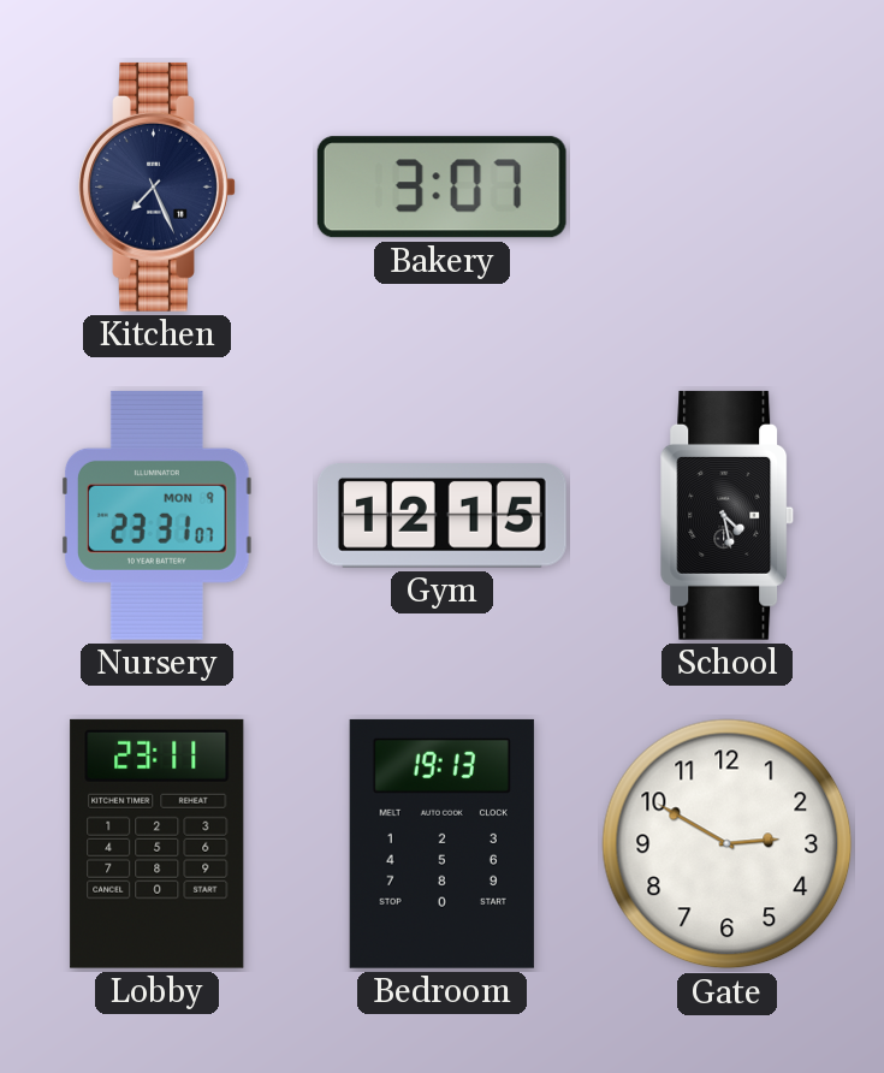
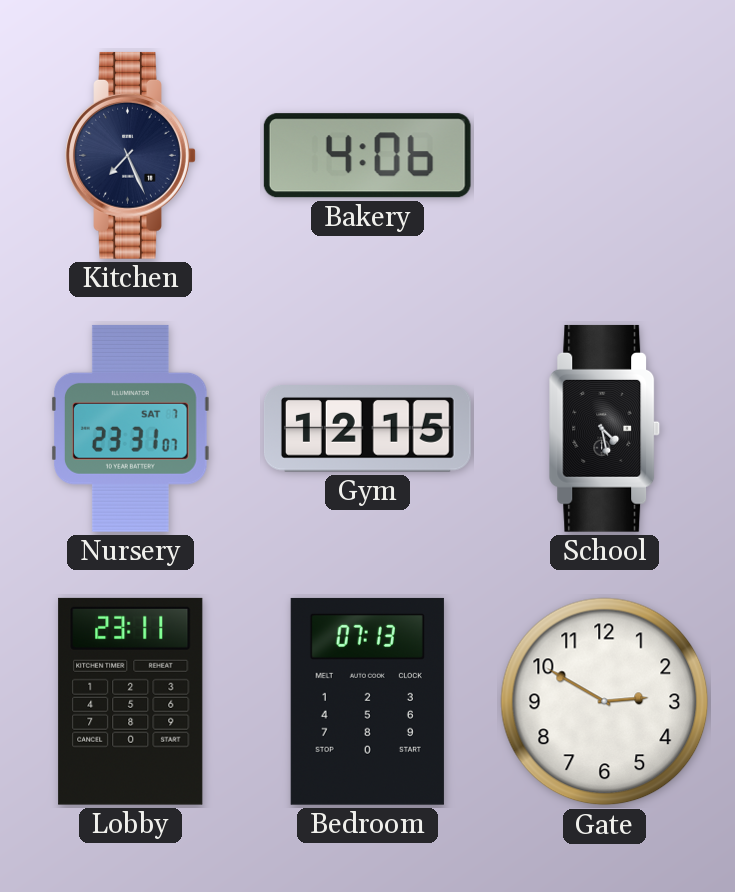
Bakery: 3:07 -> 4:06
Nursery date: MON 9 -> SAT 7
Bedroom: 19:13 -> 07:13
